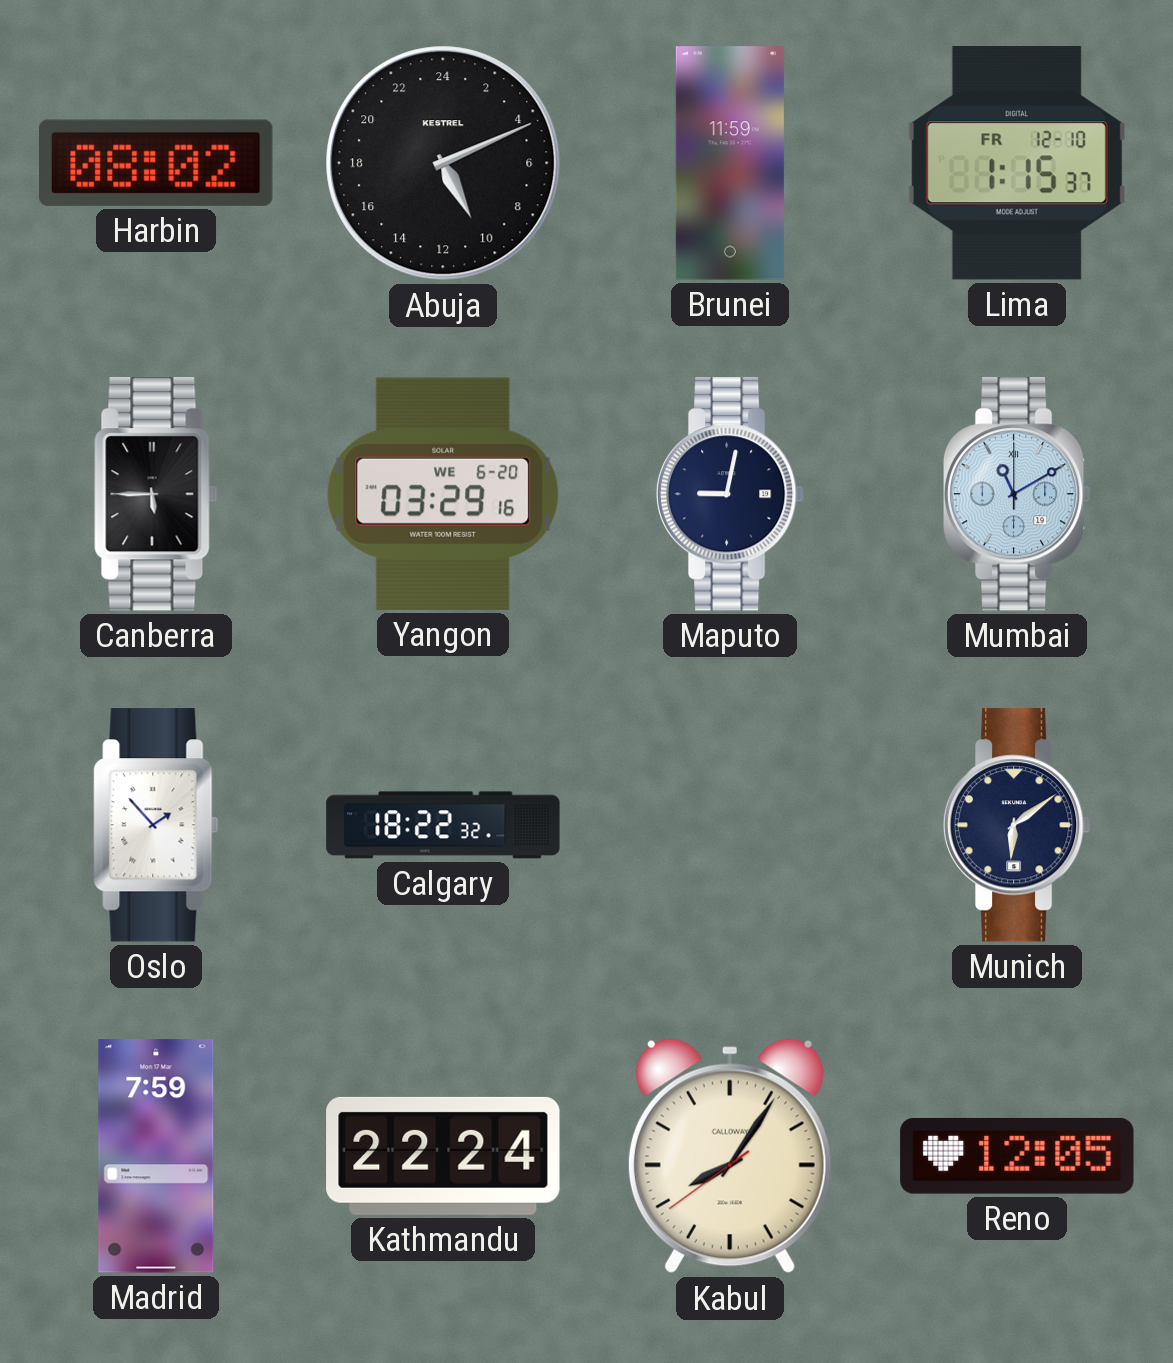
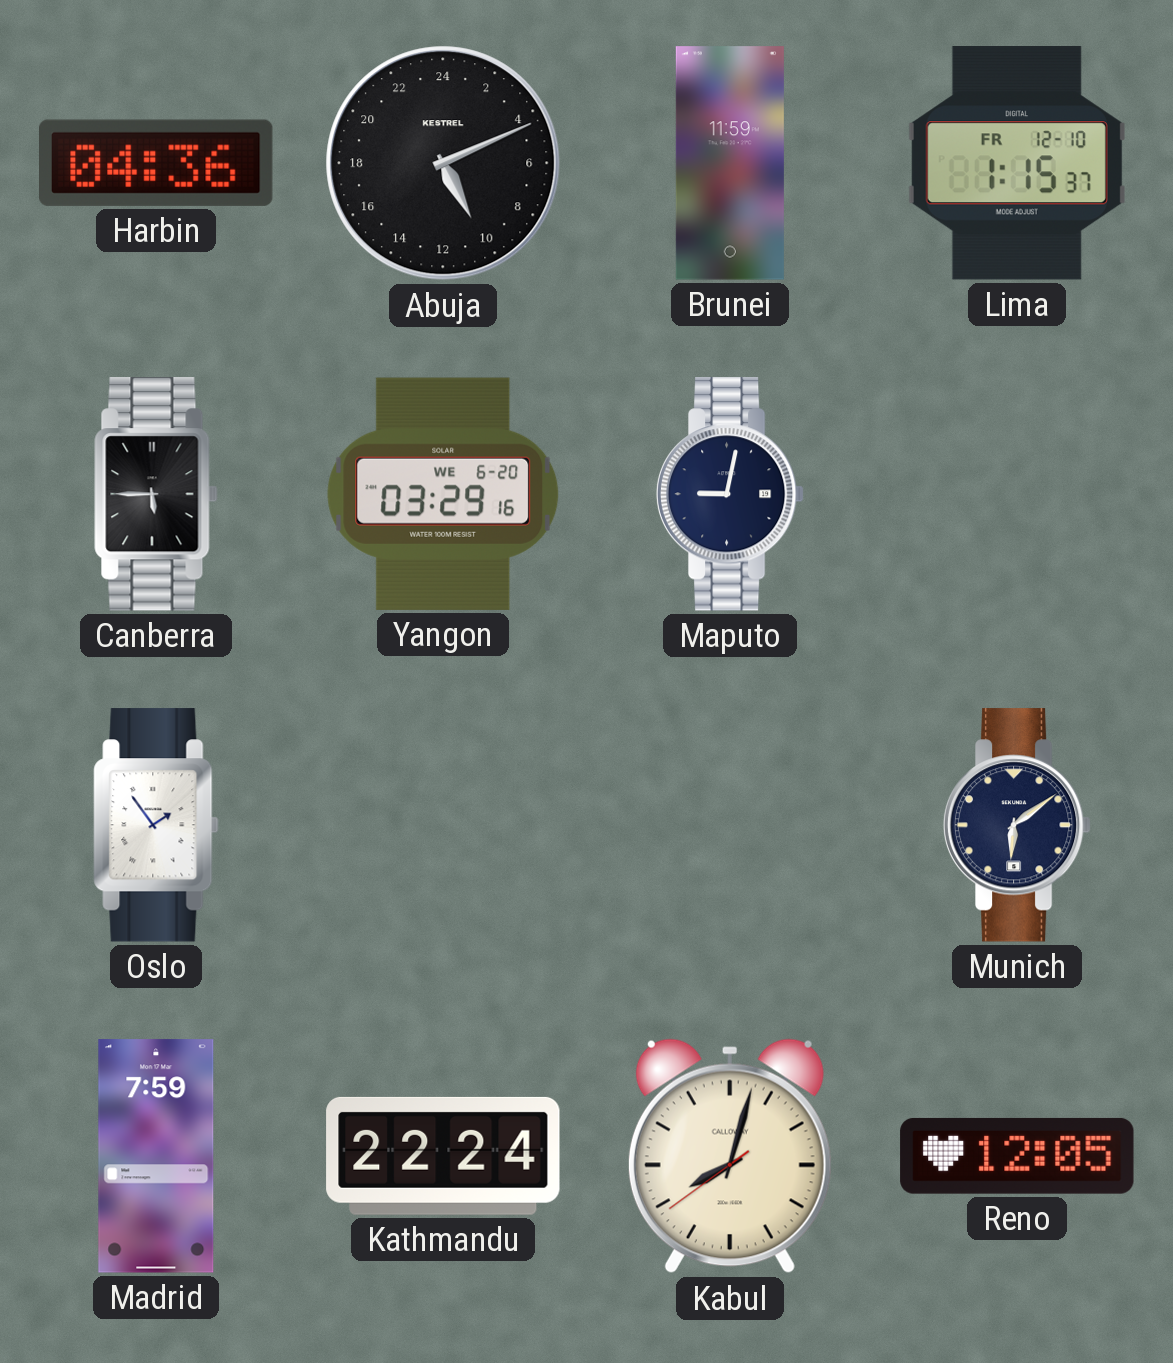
Harbin: 08:02 -> 04:36
Mumbai: 11:10 -> none
Oslo: 1:53 -> 1:54
Calgary: 18:22 -> none
Kabul: 8:05 -> 8:02
